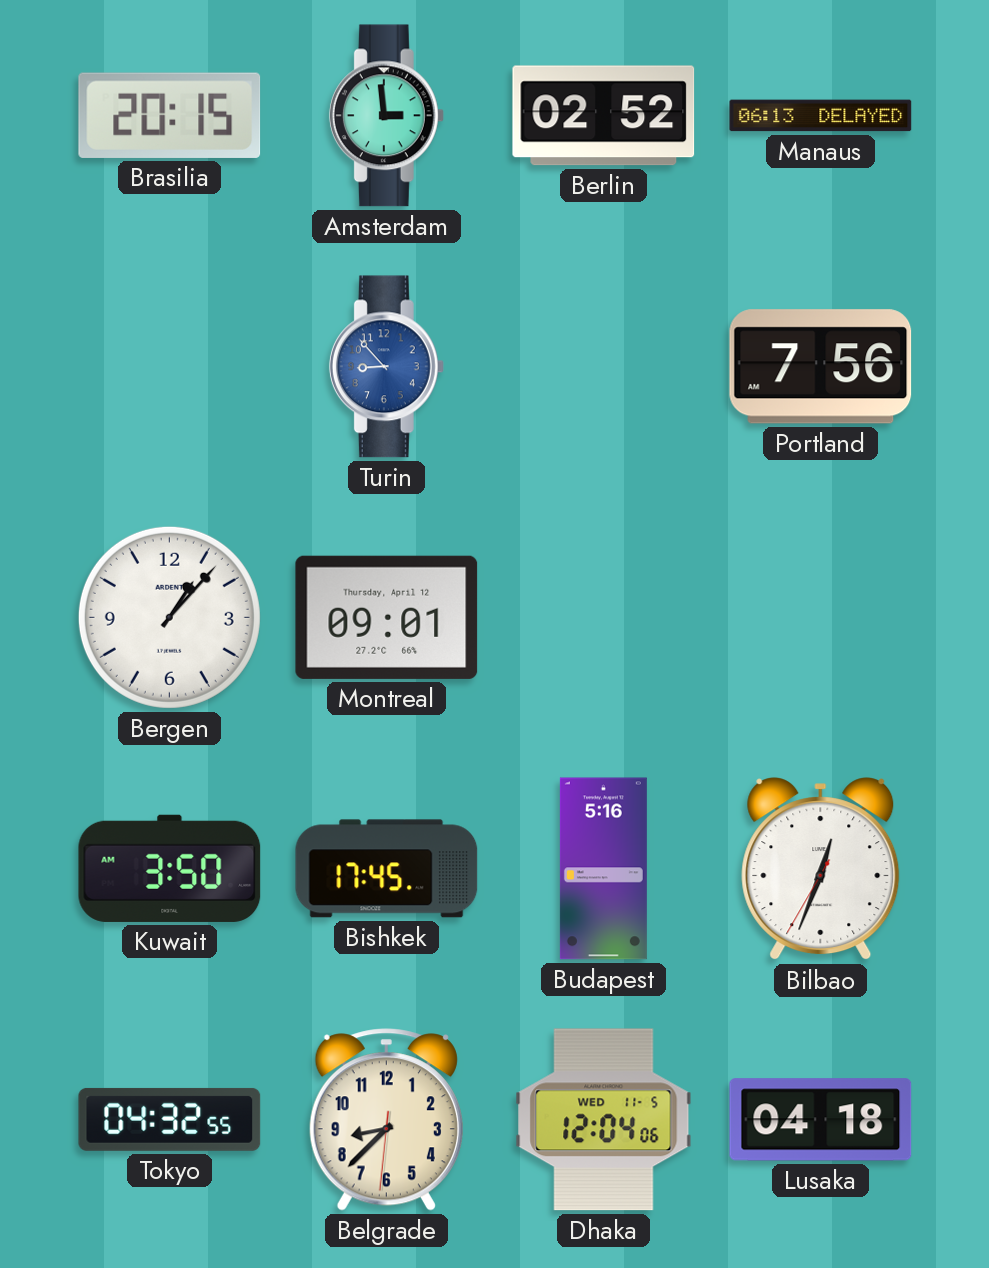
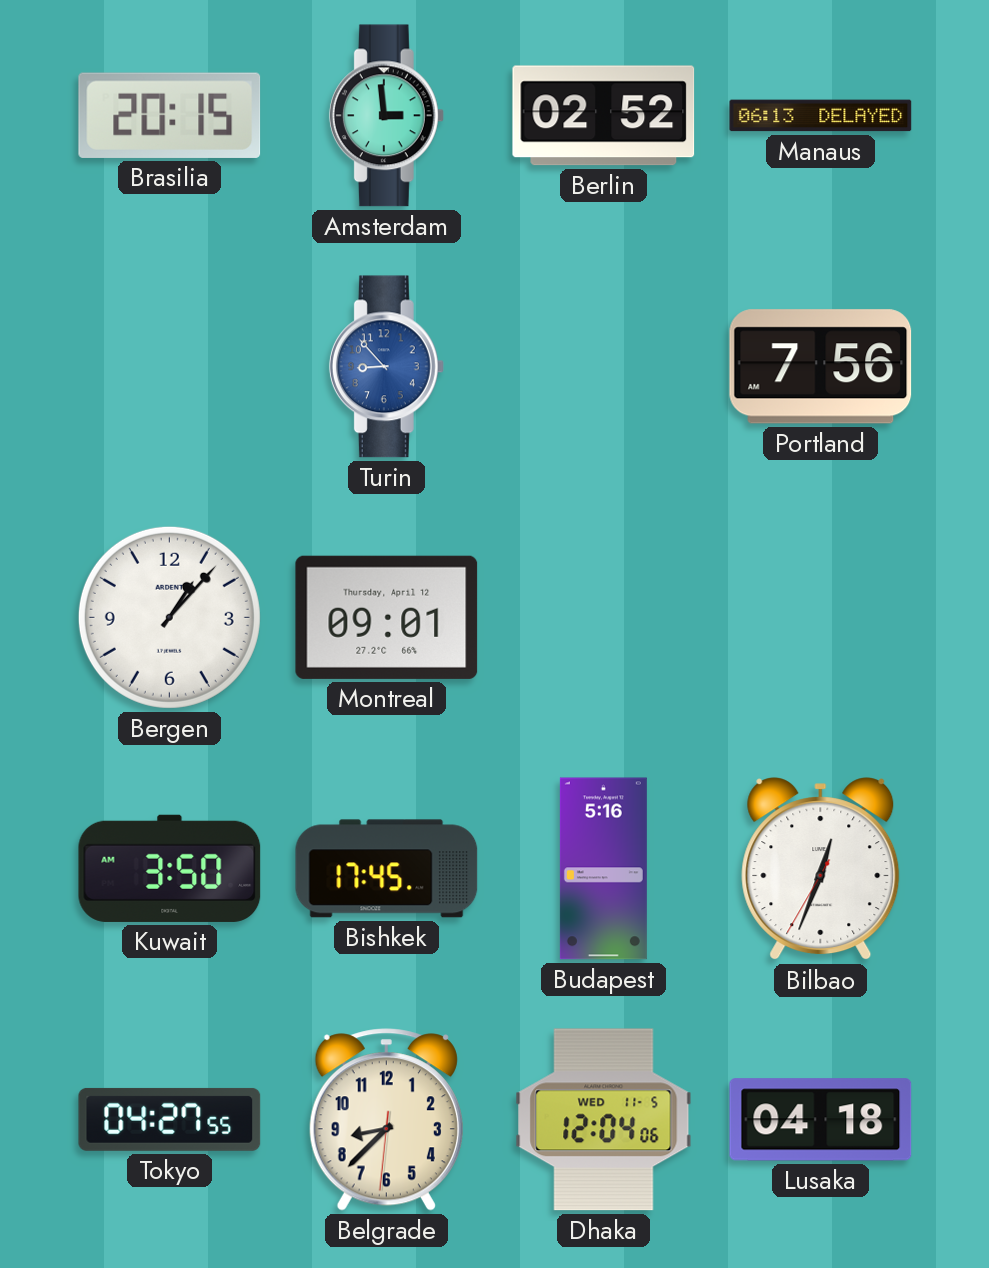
Tokyo: 04:32 -> 04:27
